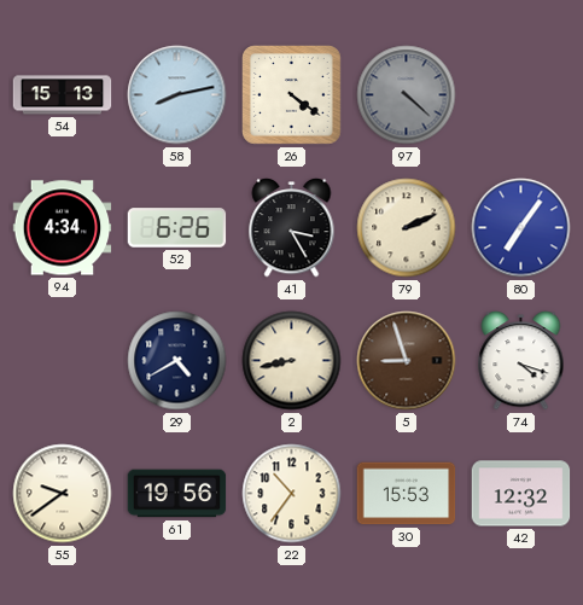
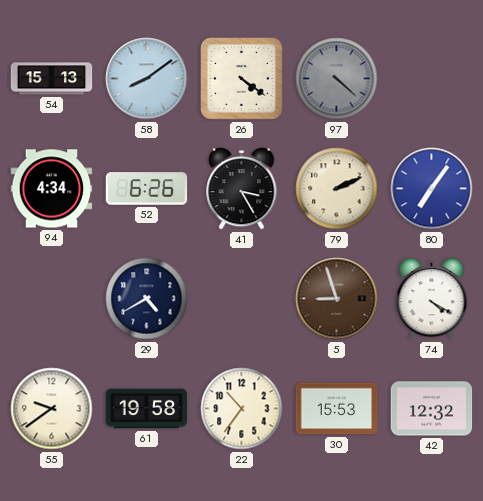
58: 8:13 -> 8:09
2: 8:43 -> none
74: 4:18 -> 4:20
61: 19:56 -> 19:58
